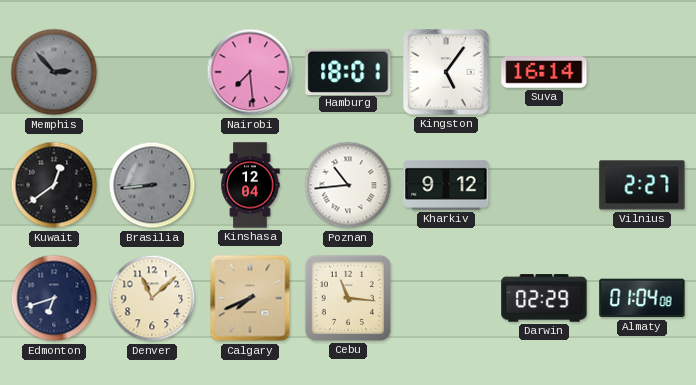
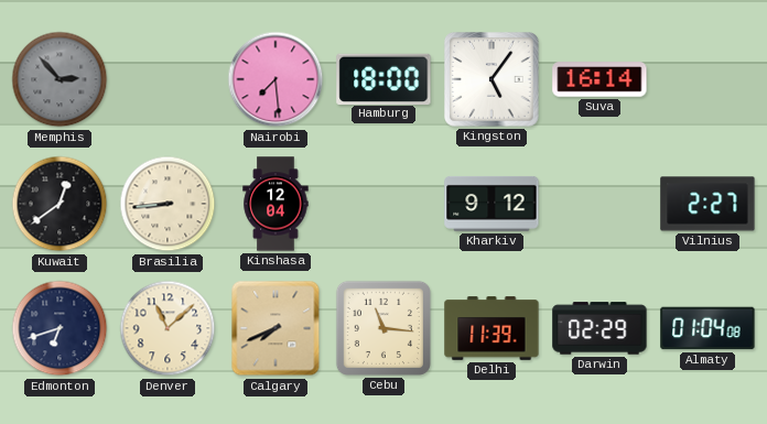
Hamburg: 18:01 -> 18:00
Brasilia dial: grey -> cream
Poznan: 10:44 -> none
Delhi: none -> 11:39
